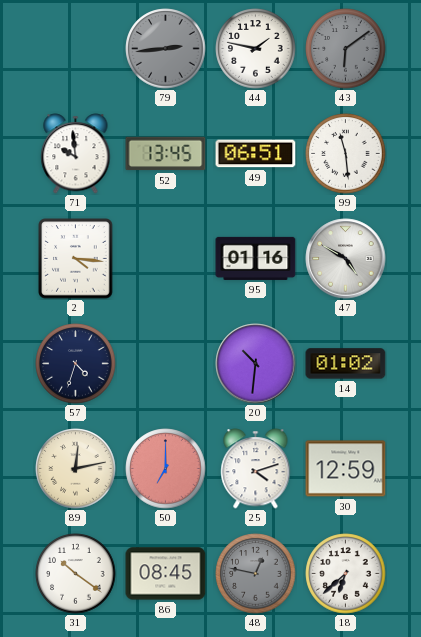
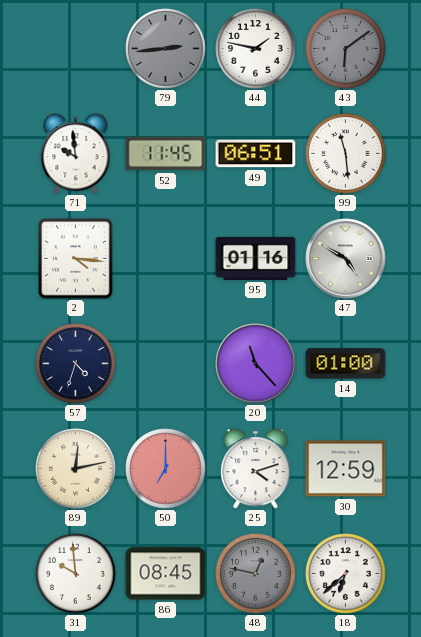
52: 13:45 -> 11:45
20: 10:31 -> 11:23
14: 01:02 -> 01:00
31: 10:21 -> 9:59
